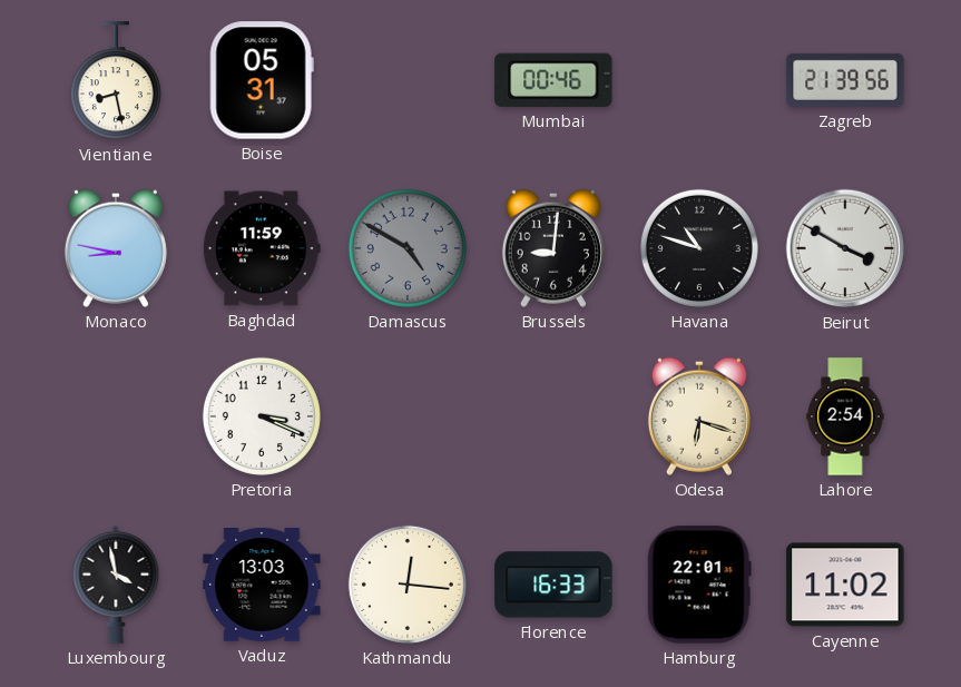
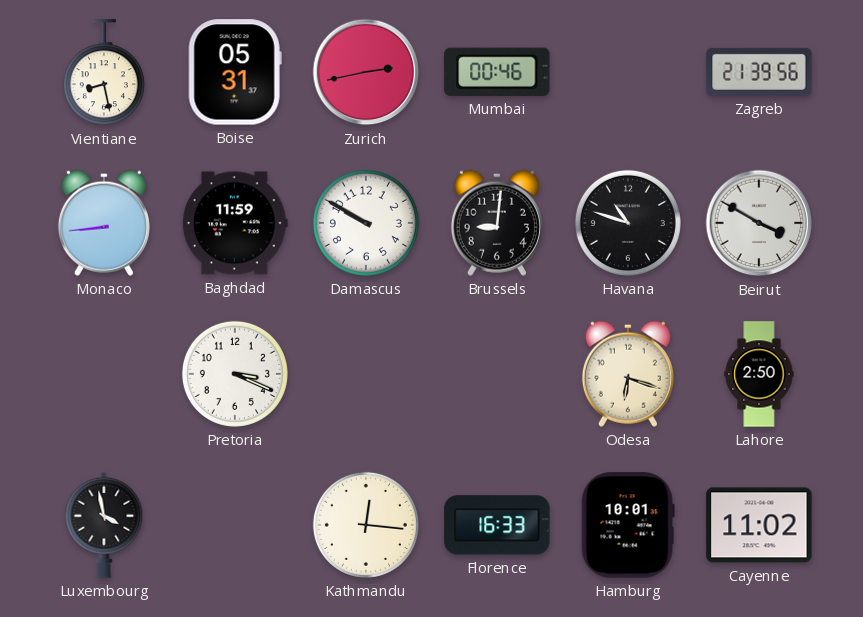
Zurich: none -> 2:43
Monaco: 8:47 -> 8:44
Damascus: 4:50 -> 9:50
Damascus dial: grey -> white
Lahore: 2:54 -> 2:50
Vaduz: 13:03 -> none
Hamburg: 22:01 -> 10:01
